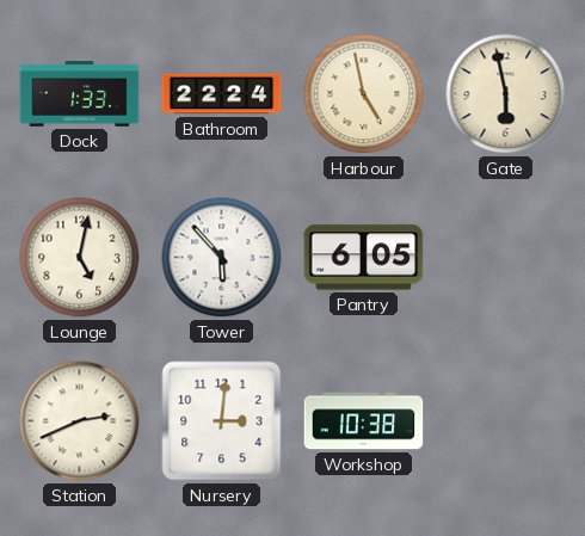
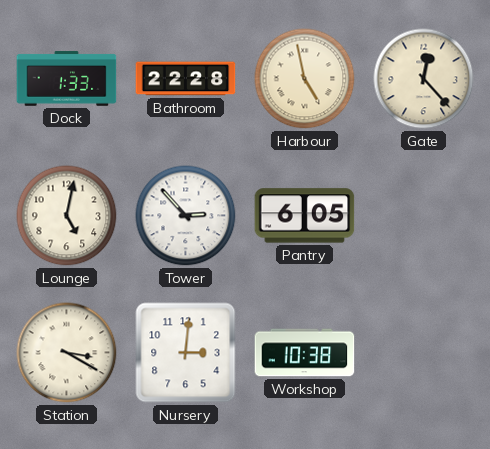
Bathroom: 22:24 -> 22:28
Gate: 5:58 -> 12:23
Tower: 5:53 -> 2:53
Station: 2:41 -> 3:20
